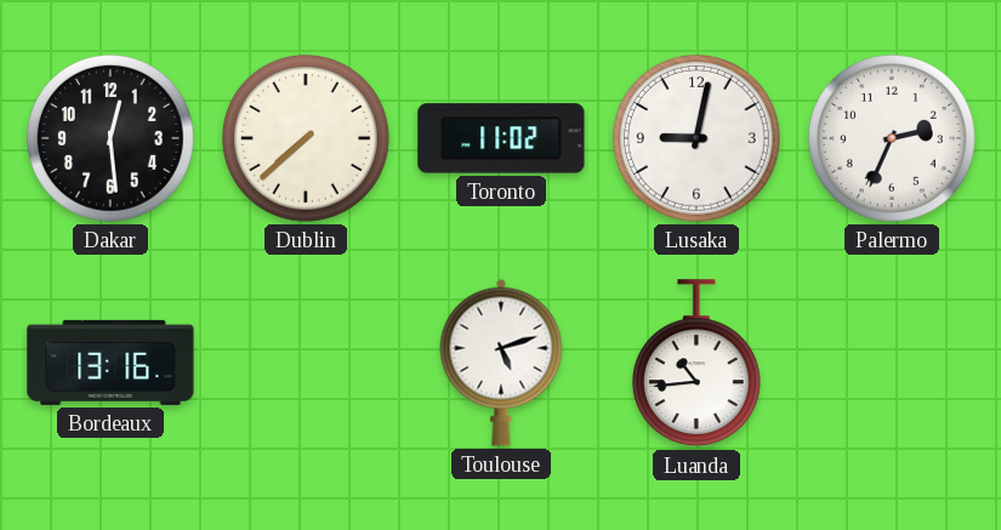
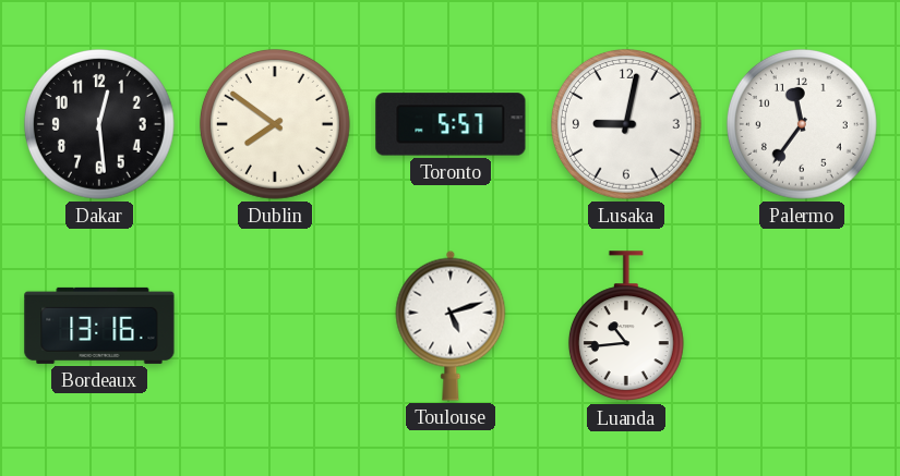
Dublin: 7:38 -> 7:51
Toronto: 11:02 -> 5:57
Palermo: 2:34 -> 11:36
